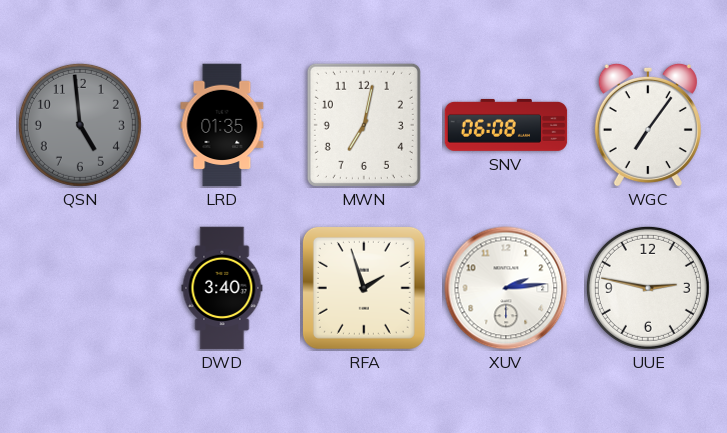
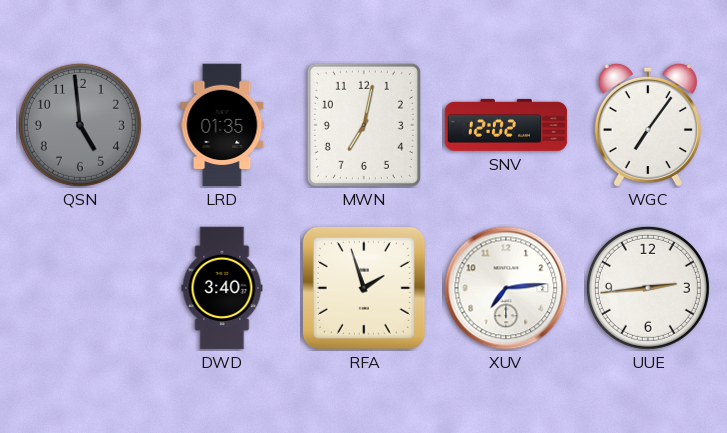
SNV: 06:08 -> 12:02
XUV: 2:14 -> 7:14
UUE: 2:47 -> 2:44
